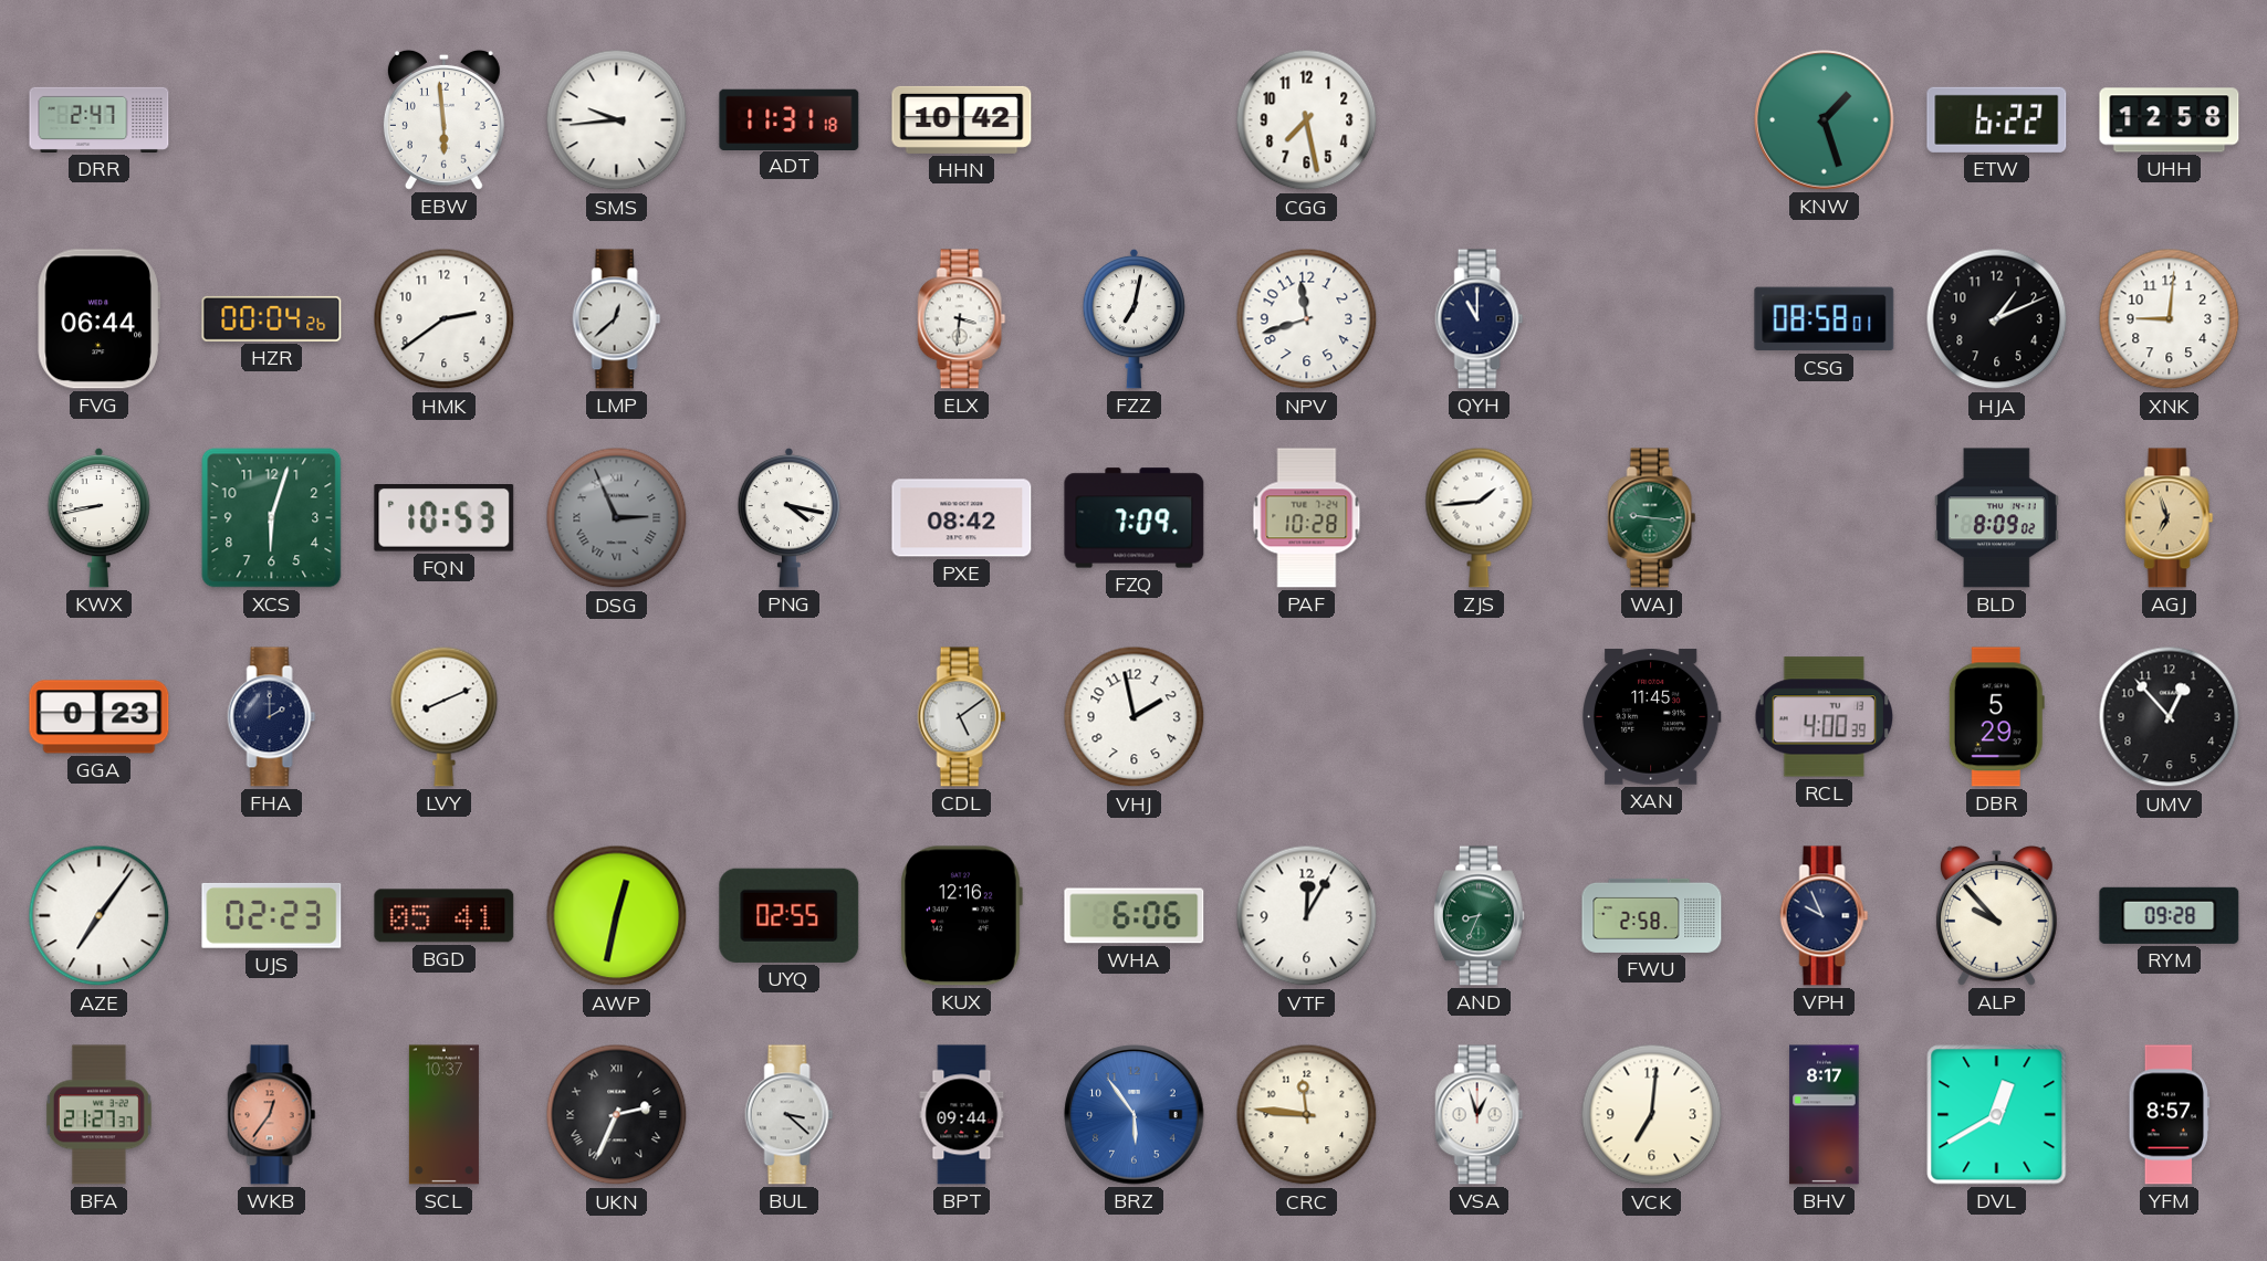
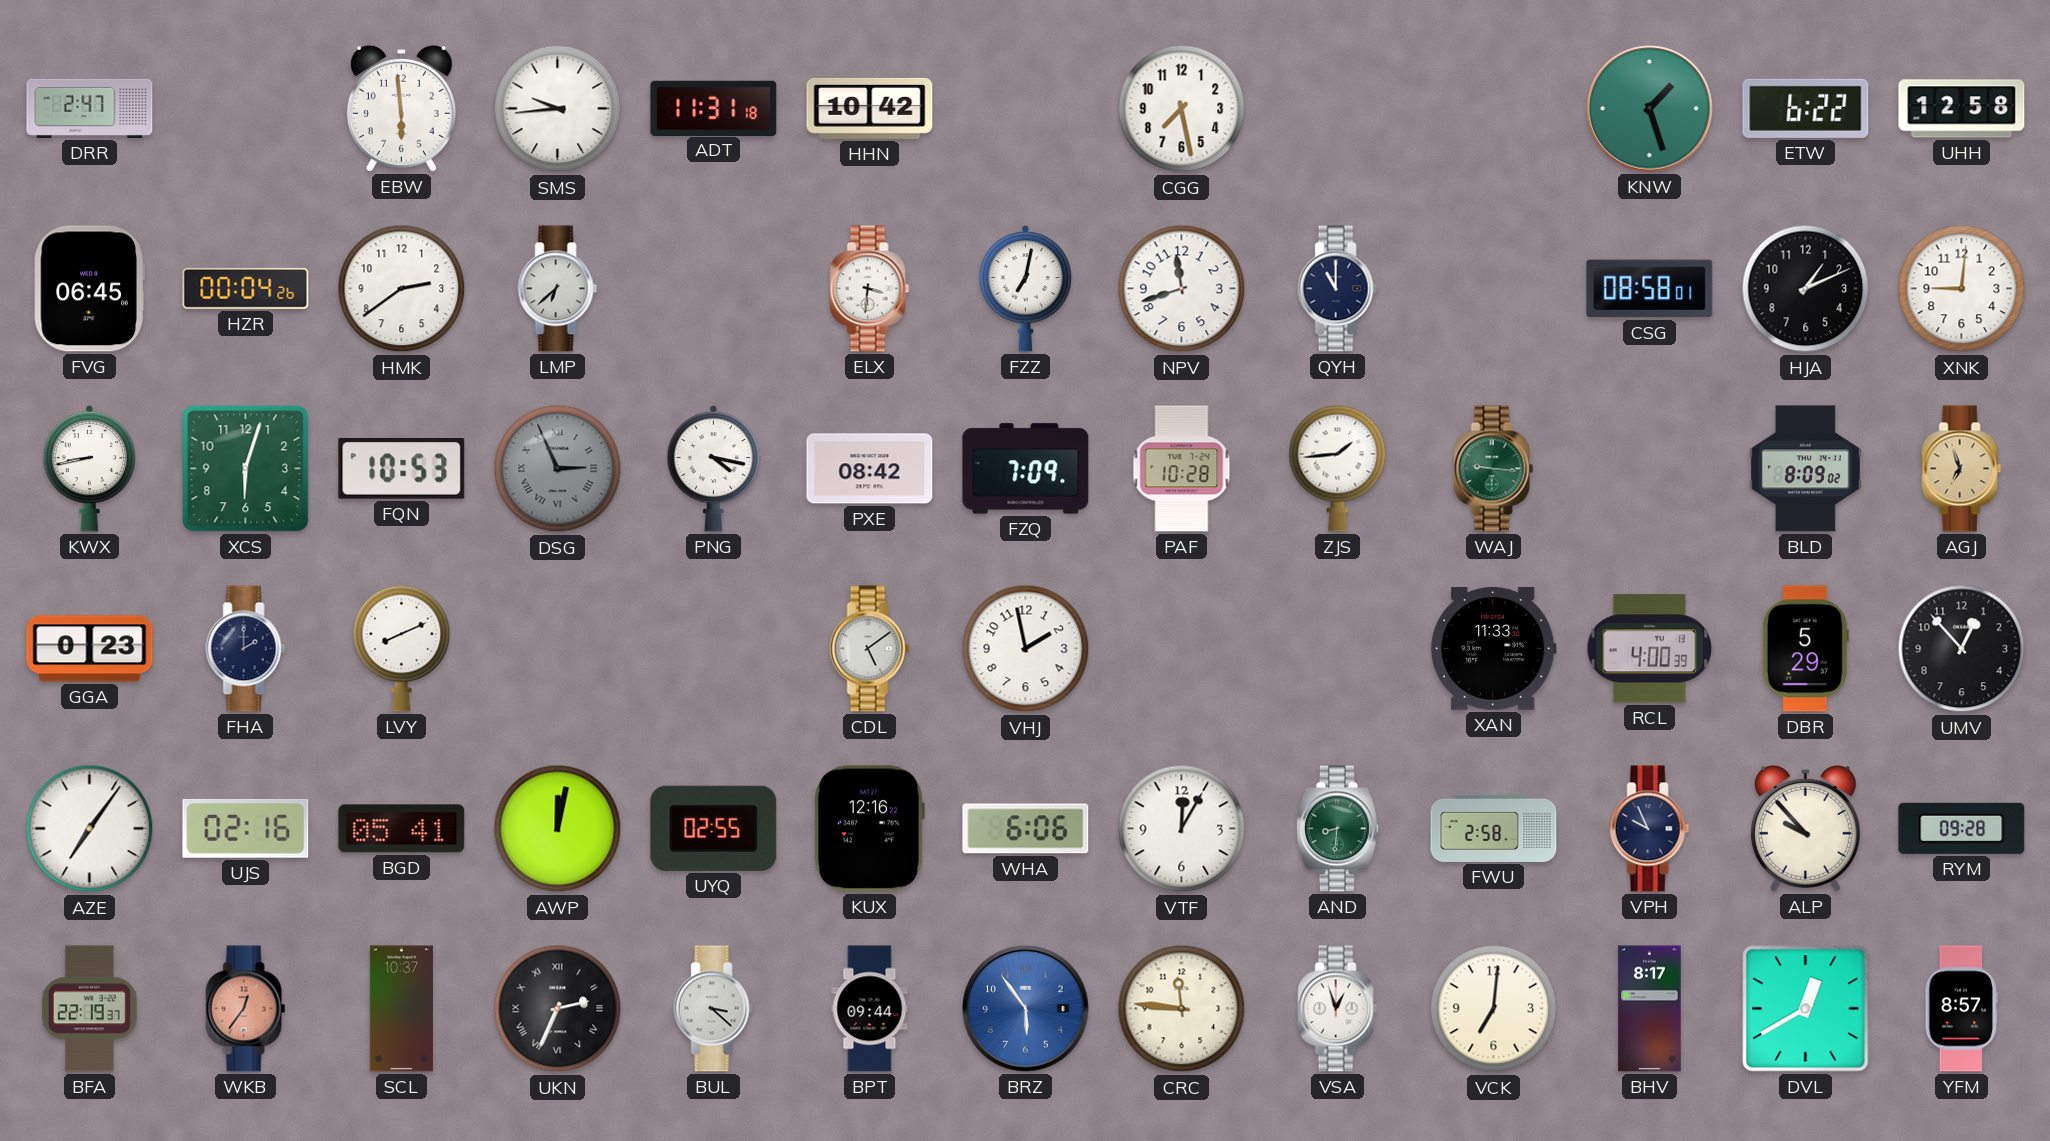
FVG: 06:44 -> 06:45
LMP: 12:38 -> 6:38
XAN: 11:45 -> 11:33
UJS: 02:23 -> 02:16
AWP: 12:32 -> 12:02
AND: 8:34 -> 8:31
BFA: 21:27 -> 22:19
